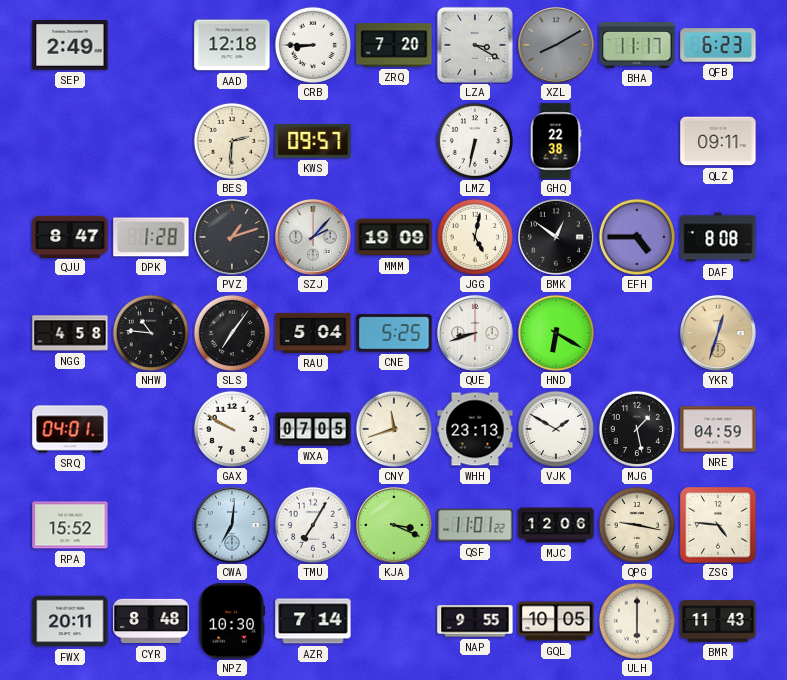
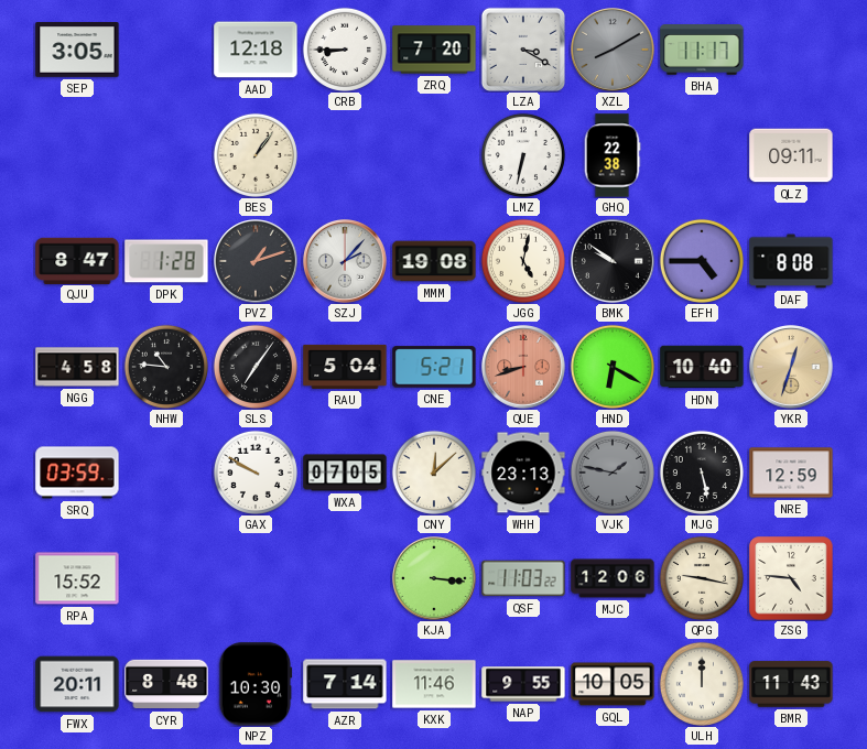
SEP: 2:49 -> 3:05
QFB: 6:23 -> none
BES: 2:31 -> 1:06
KWS: 09:57 -> none
MMM: 19:09 -> 19:08
BMK: 12:51 -> 9:51
CNE: 5:25 -> 5:21
QUE dial: white -> salmon
HDN: none -> 10:40
SRQ: 04:01 -> 03:59
CNY: 11:42 -> 12:08
VJK: 1:50 -> 1:47
VJK dial: white -> grey
MJG: 1:28 -> 5:28
NRE: 04:59 -> 12:59
CWA: 7:01 -> none
TMU: 7:05 -> none
KJA: 3:19 -> 3:16
QSF: 11:01 -> 11:03
KXK: none -> 11:46
ULH: 6:00 -> 12:00
